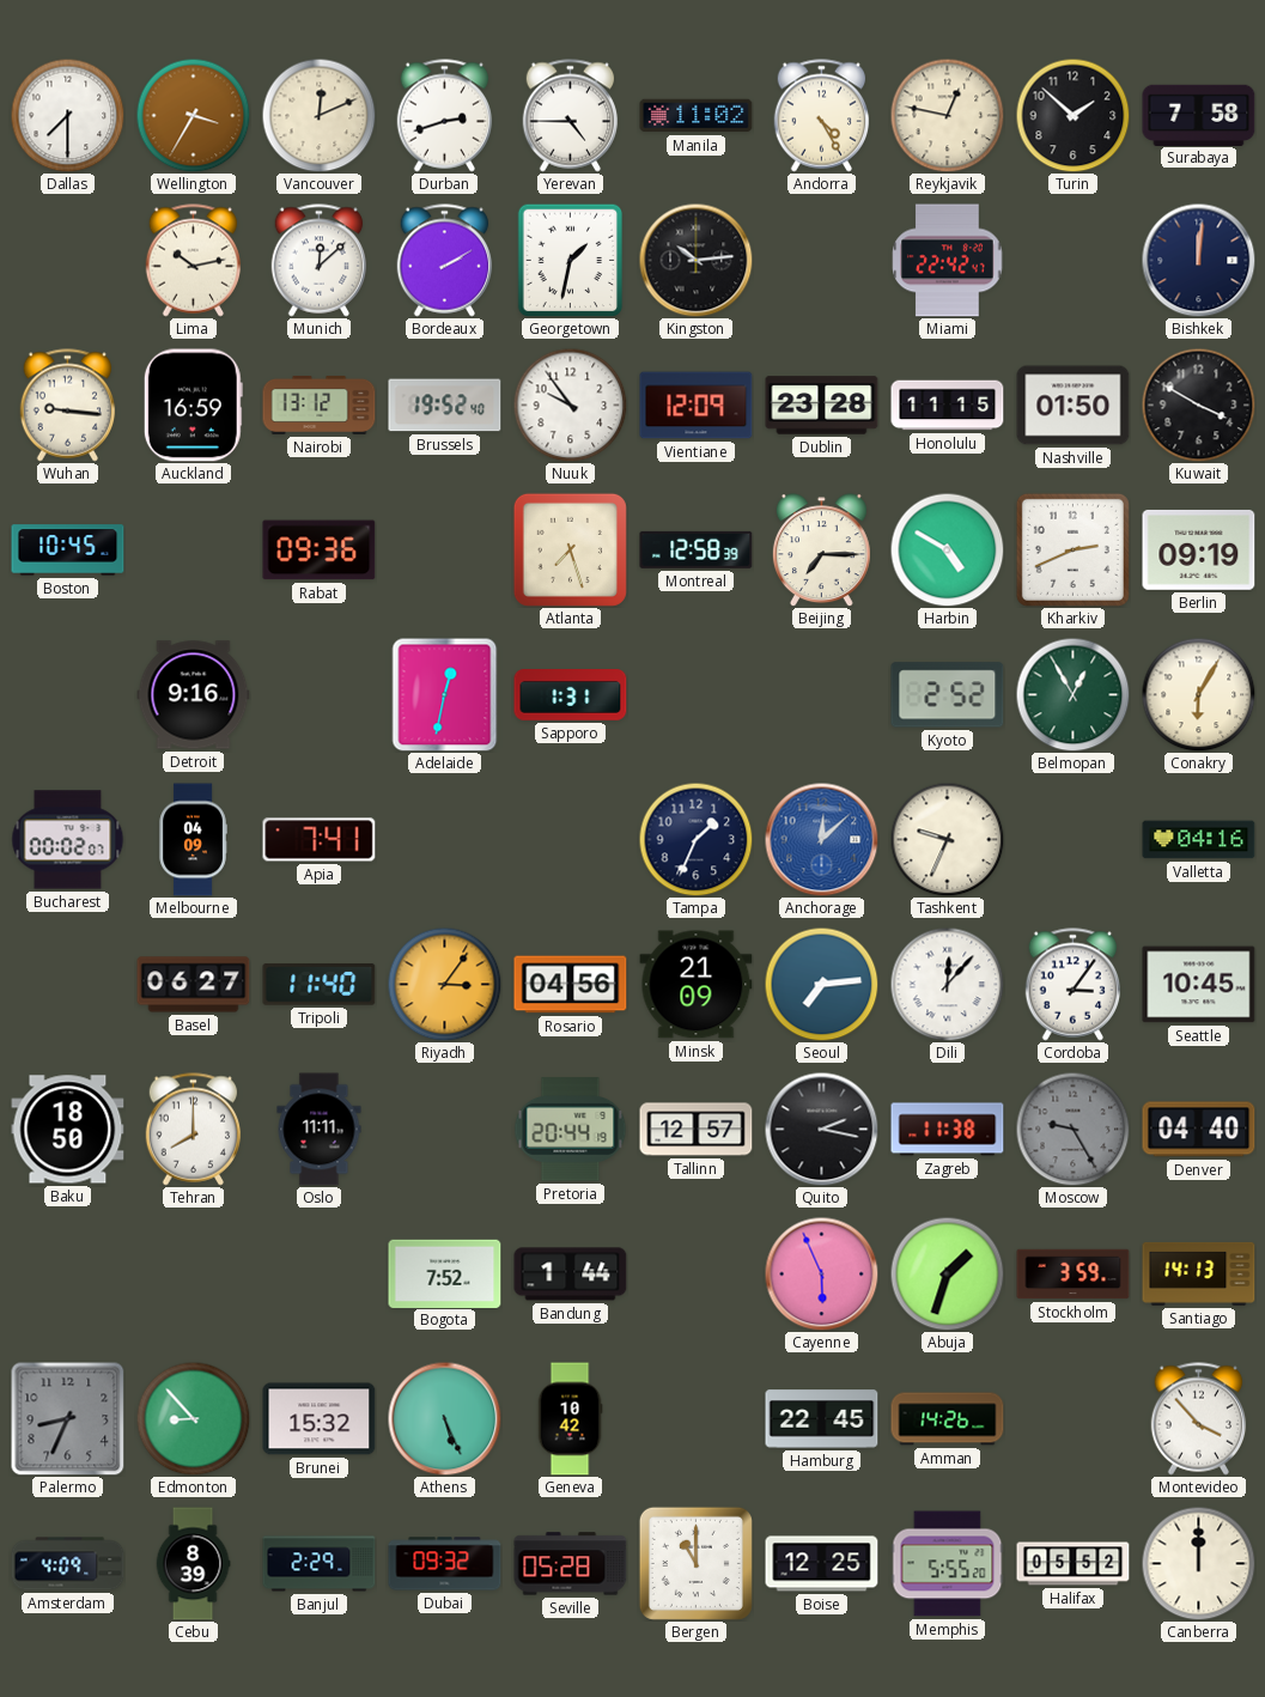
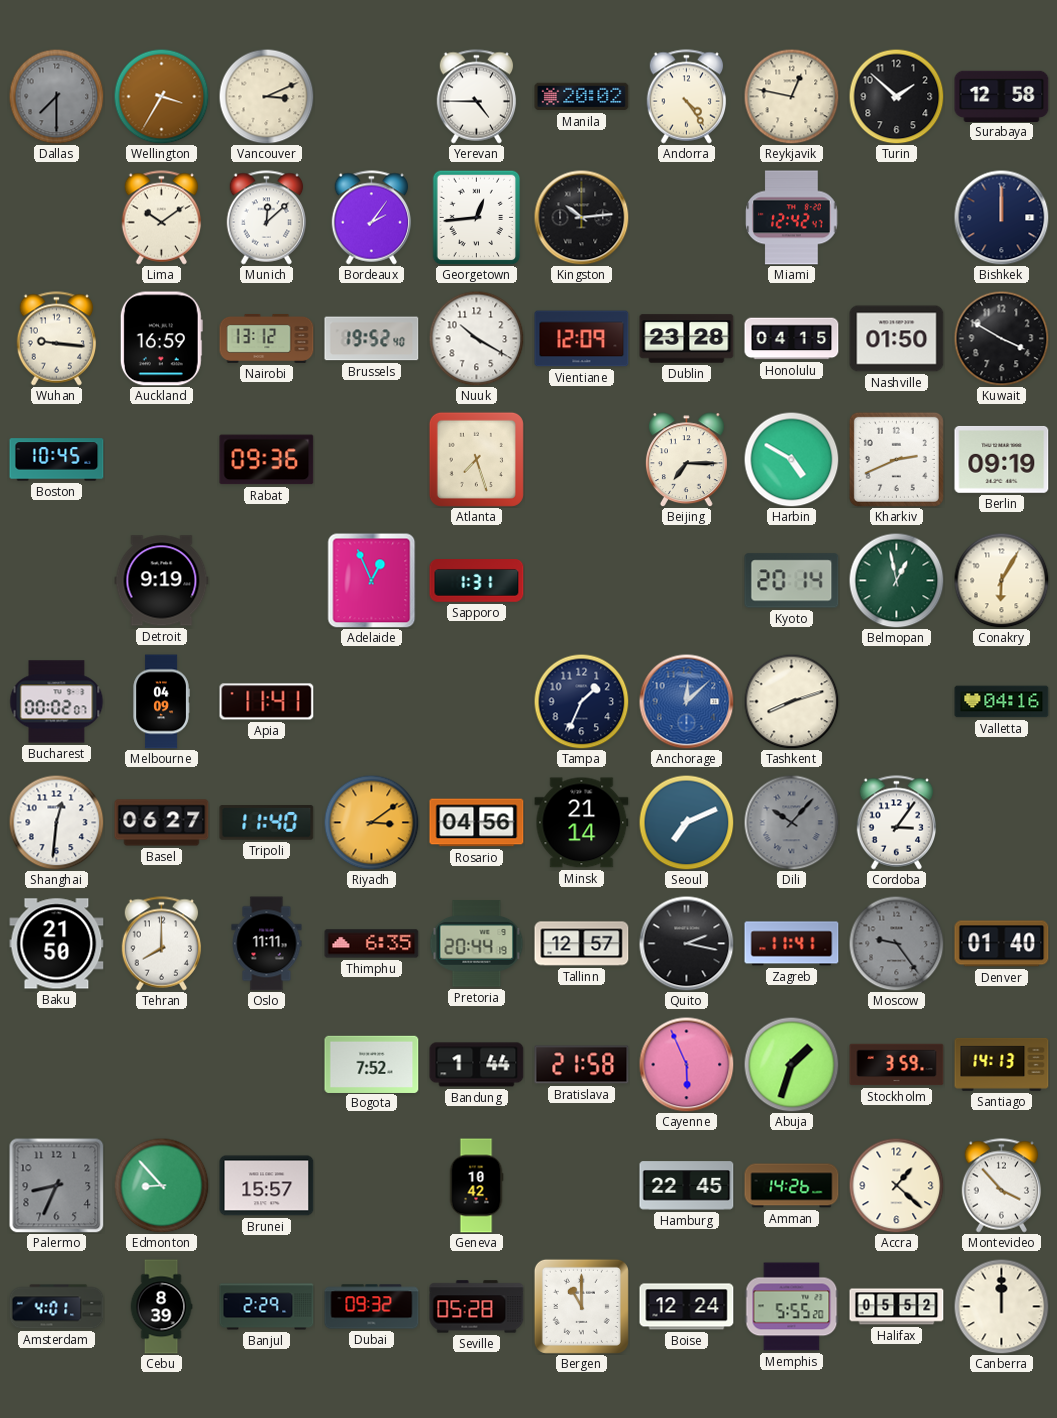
Dallas dial: white -> grey
Vancouver: 12:11 -> 3:11
Durban: 2:42 -> none
Manila: 11:02 -> 20:02
Andorra: 4:25 -> 4:24
Surabaya: 7:58 -> 12:58
Lima: 10:13 -> 10:09
Bordeaux: 2:10 -> 2:06
Georgetown: 1:32 -> 12:44
Miami: 22:42 -> 12:42
Bishkek: 12:01 -> 12:00
Nuuk: 9:54 -> 10:20
Honolulu: 11:15 -> 04:15
Montreal: 12:58 -> none
Detroit: 9:16 -> 9:19
Adelaide: 12:32 -> 12:56
Kyoto: 2:52 -> 20:14
Belmopan: 12:55 -> 12:58
Apia: 7:41 -> 11:41
Tashkent: 9:34 -> 8:12
Shanghai: none -> 12:31
Riyadh: 3:06 -> 3:09
Minsk: 21:09 -> 21:14
Seoul: 7:14 -> 7:11
Dili: 12:07 -> 10:07
Dili dial: white -> grey
Seattle: 10:45 -> none
Baku: 18:50 -> 21:50
Thimphu: none -> 6:35
Zagreb: 11:38 -> 11:41
Moscow: 9:25 -> 9:24
Denver: 04:40 -> 01:40
Bratislava: none -> 21:58
Brunei: 15:32 -> 15:57
Athens: 5:26 -> none
Accra: none -> 1:22
Amsterdam: 4:09 -> 4:01
Boise: 12:25 -> 12:24
